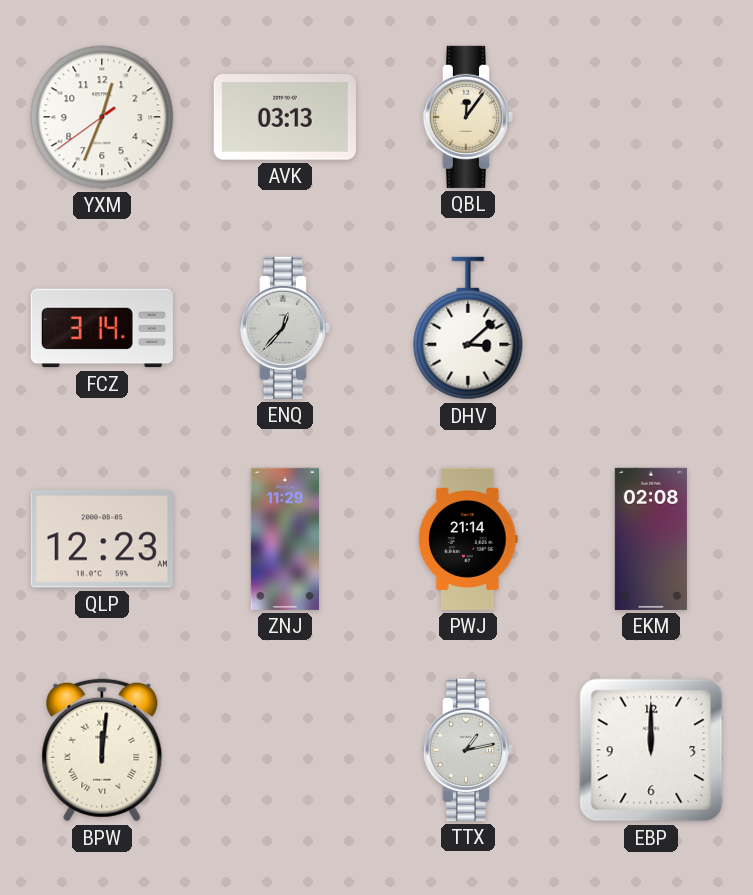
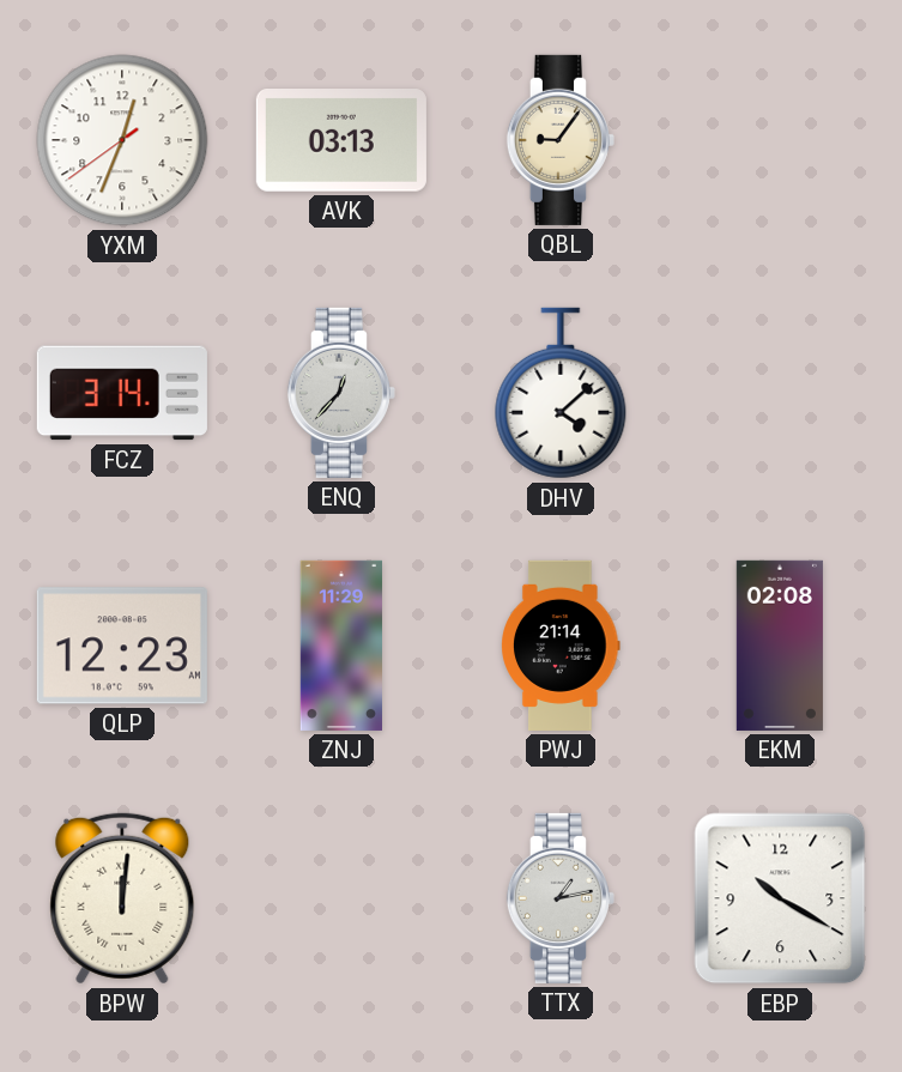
QBL: 12:06 -> 9:06
DHV: 3:08 -> 4:08
EBP: 12:00 -> 10:20
